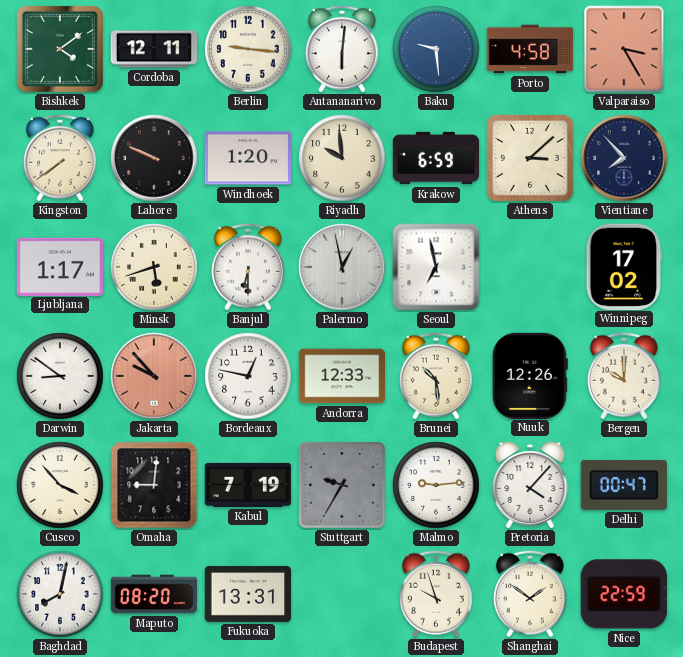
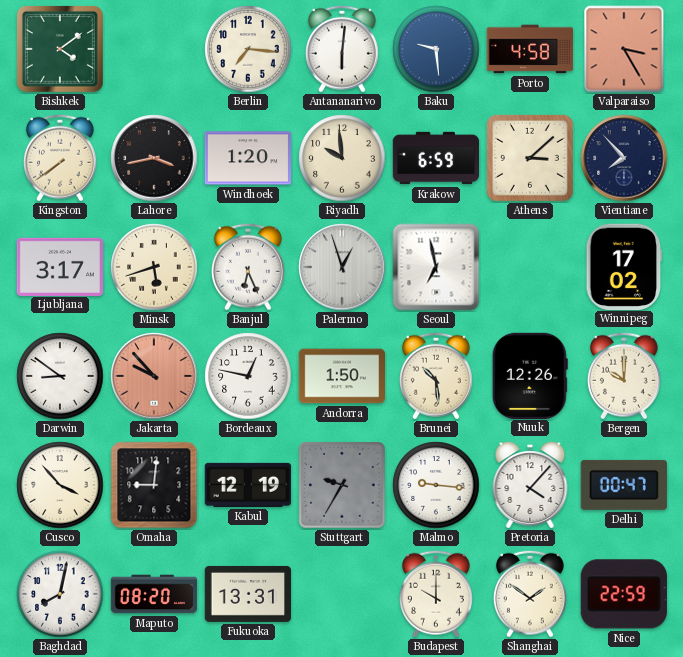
Cordoba: 12:11 -> none
Berlin: 9:16 -> 7:16
Lahore: 9:49 -> 3:43
Ljubljana: 1:17 -> 3:17
Banjul: 6:30 -> 6:26
Palermo: 12:58 -> 12:57
Andorra: 12:33 -> 1:50
Kabul: 7:19 -> 12:19
Malmo: 9:14 -> 9:16
Budapest: 9:57 -> 10:00
